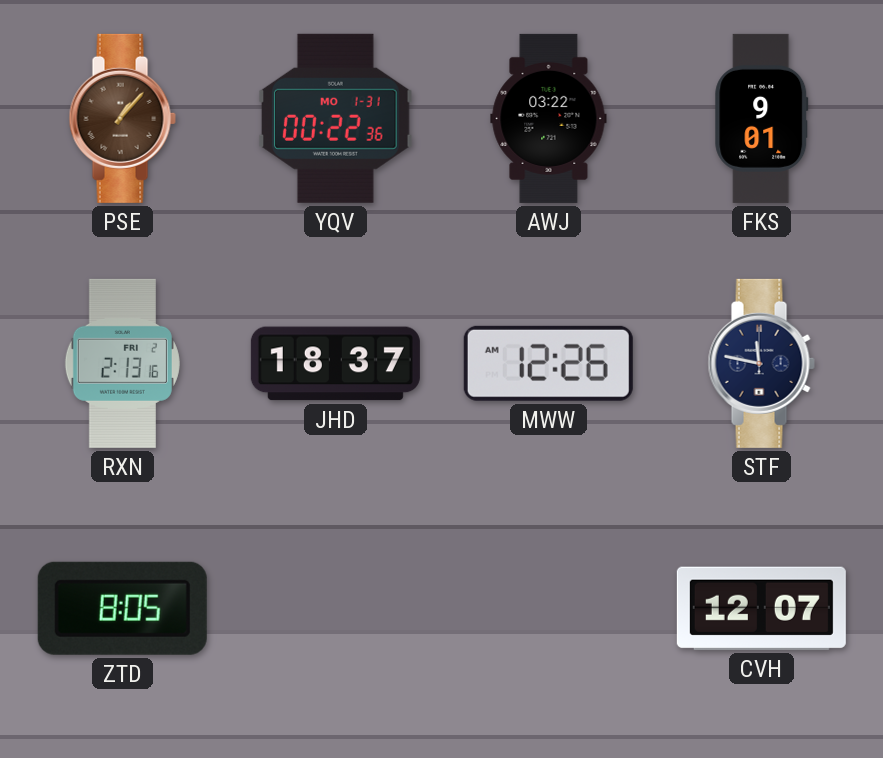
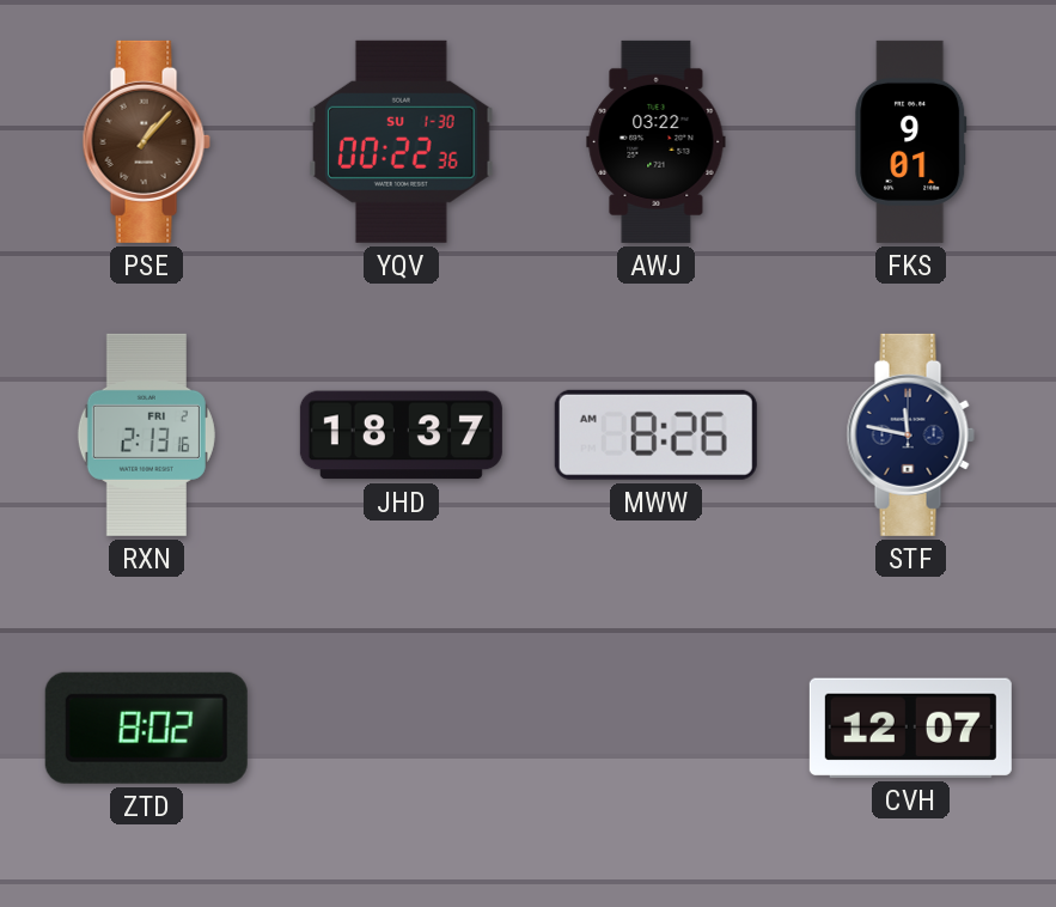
YQV date: MO 1-31 -> SU 1-30
MWW: 12:26 -> 8:26
ZTD: 8:05 -> 8:02
